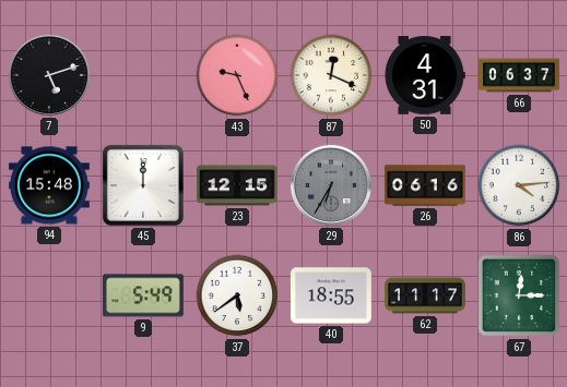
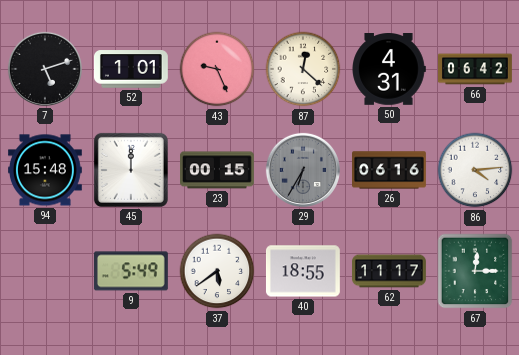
52: none -> 1:01
87: 12:19 -> 12:22
66: 06:37 -> 06:42
23: 12:15 -> 00:15
